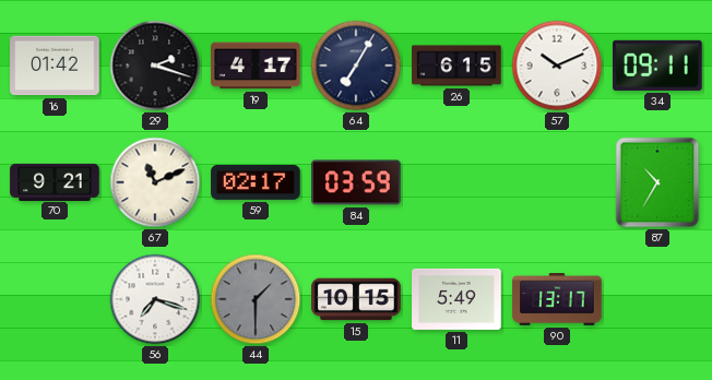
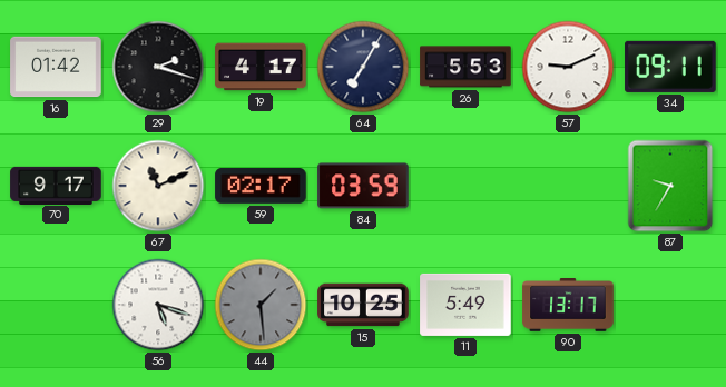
26: 6:15 -> 5:53
57: 10:11 -> 9:11
70: 9:21 -> 9:17
87: 10:35 -> 9:35
56: 7:18 -> 5:18
44: 1:30 -> 1:29
15: 10:15 -> 10:25
